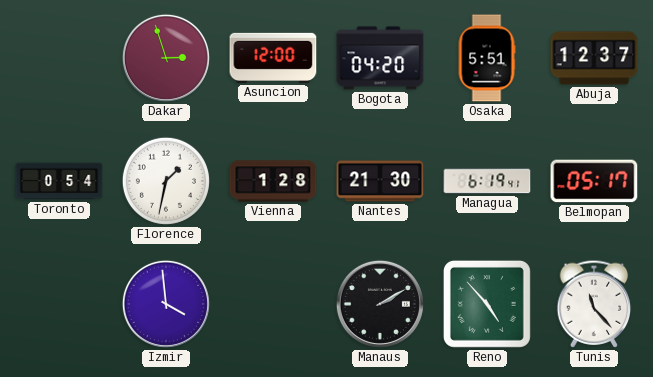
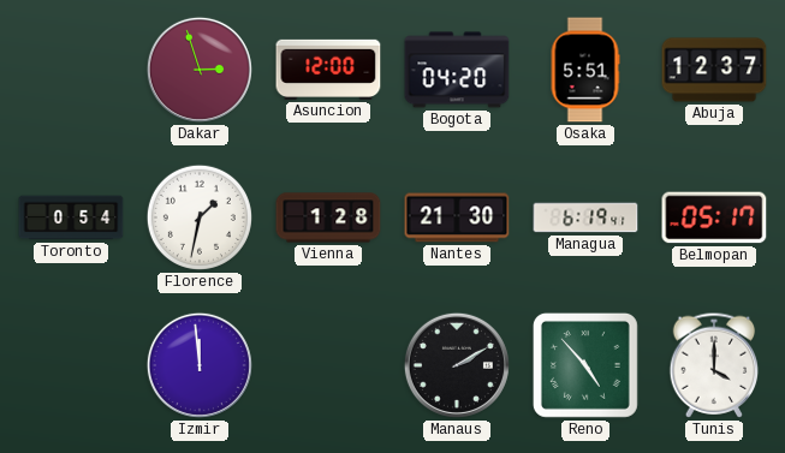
Izmir: 3:59 -> 11:59
Tunis: 11:23 -> 4:00
